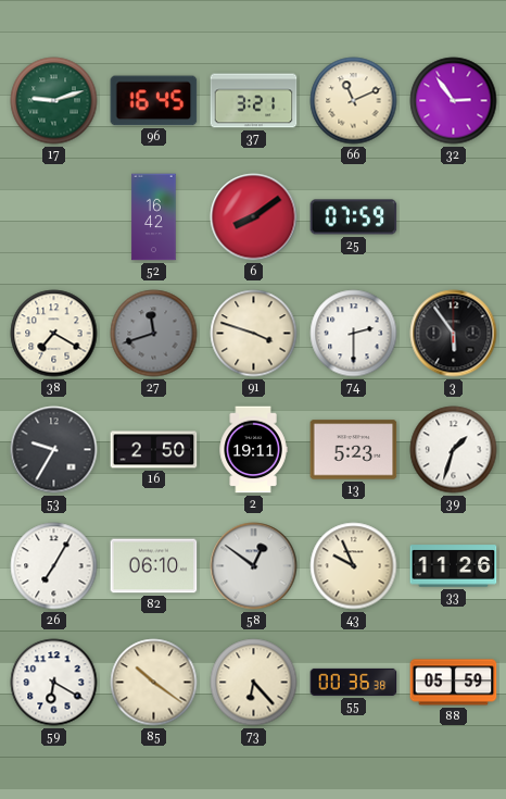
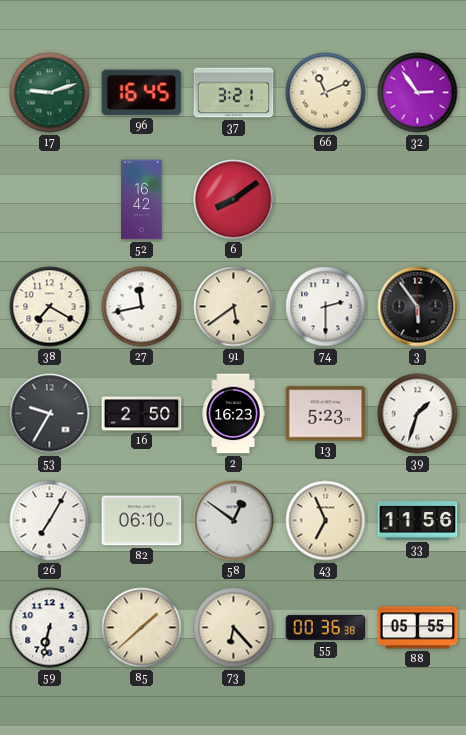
25: 07:59 -> none
27: 11:42 -> 11:43
27 dial: grey -> white
91: 3:48 -> 5:39
2: 19:11 -> 16:23
43: 9:56 -> 6:56
33: 11:26 -> 11:56
59: 6:20 -> 6:32
85: 10:21 -> 1:38
88: 05:59 -> 05:55
